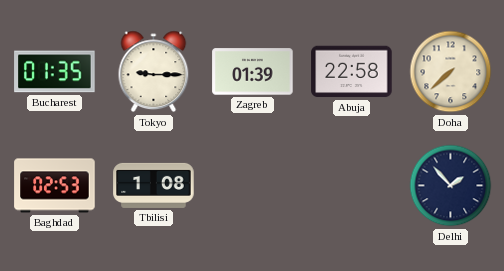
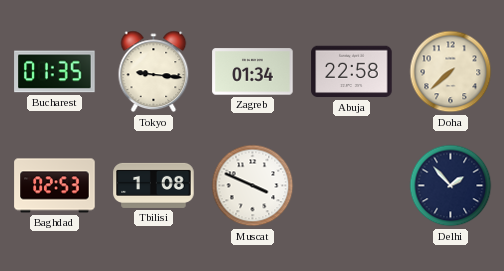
Tokyo: 9:15 -> 9:16
Zagreb: 01:39 -> 01:34
Muscat: none -> 3:49
